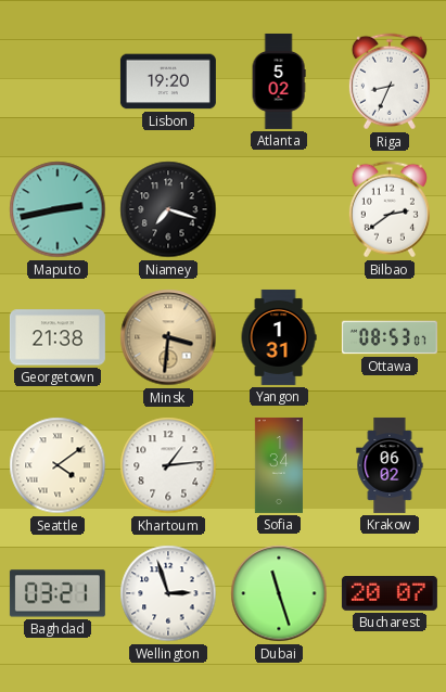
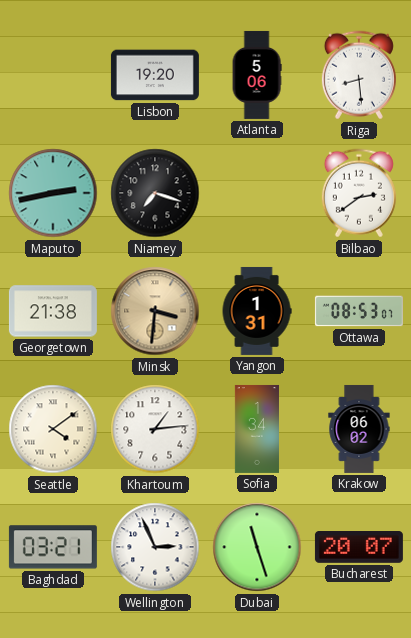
Atlanta: 5:02 -> 5:06
Riga: 8:34 -> 8:29
Wellington: 2:57 -> 2:56
